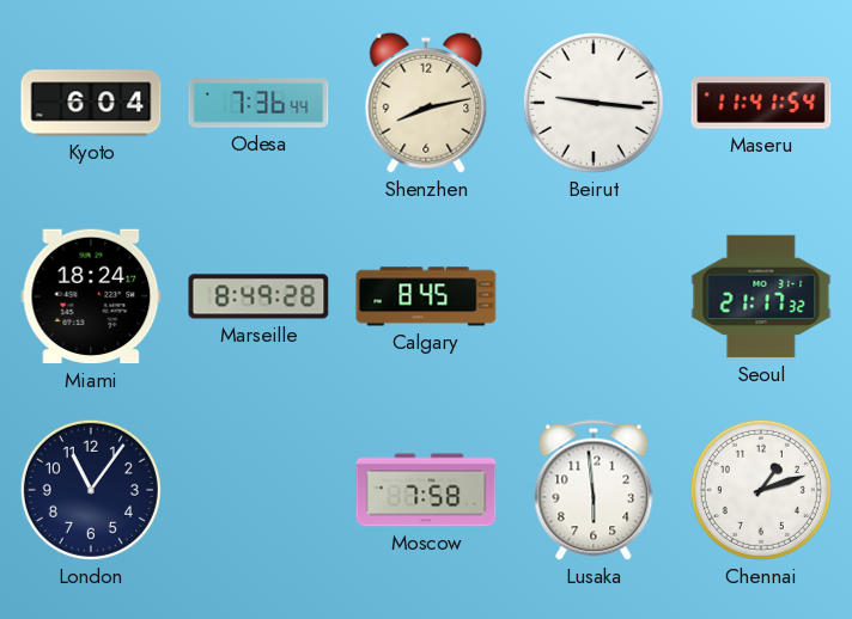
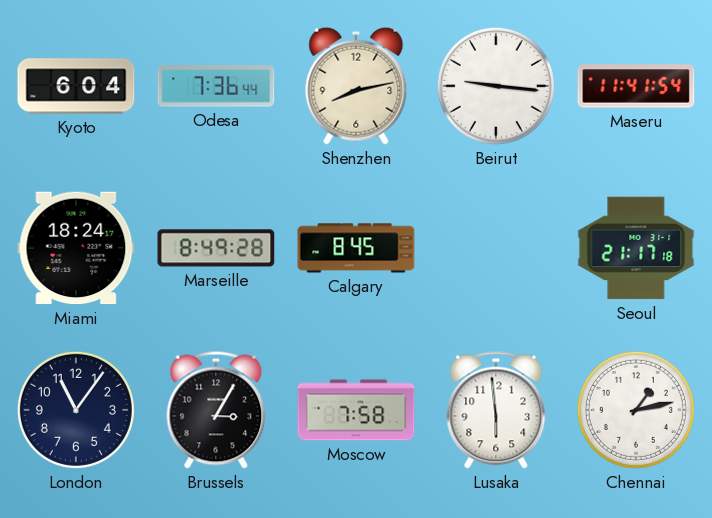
Seoul: 21:17:32 -> 21:17:18
Brussels: none -> 3:05
Chennai: 1:12 -> 1:13
